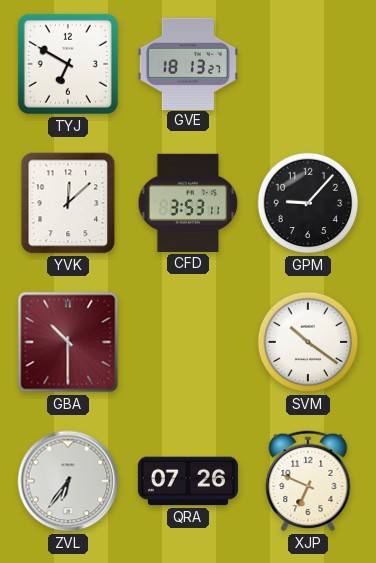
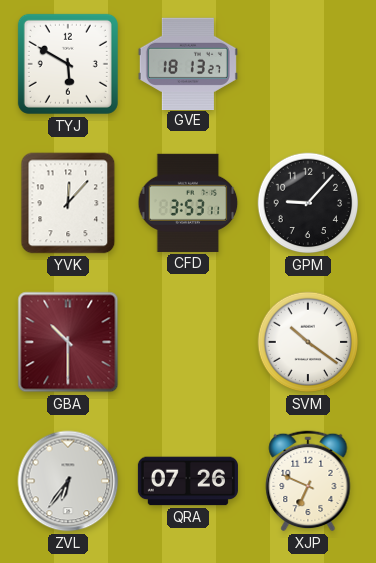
TYJ: 6:50 -> 5:50
YVK: 12:08 -> 12:07
